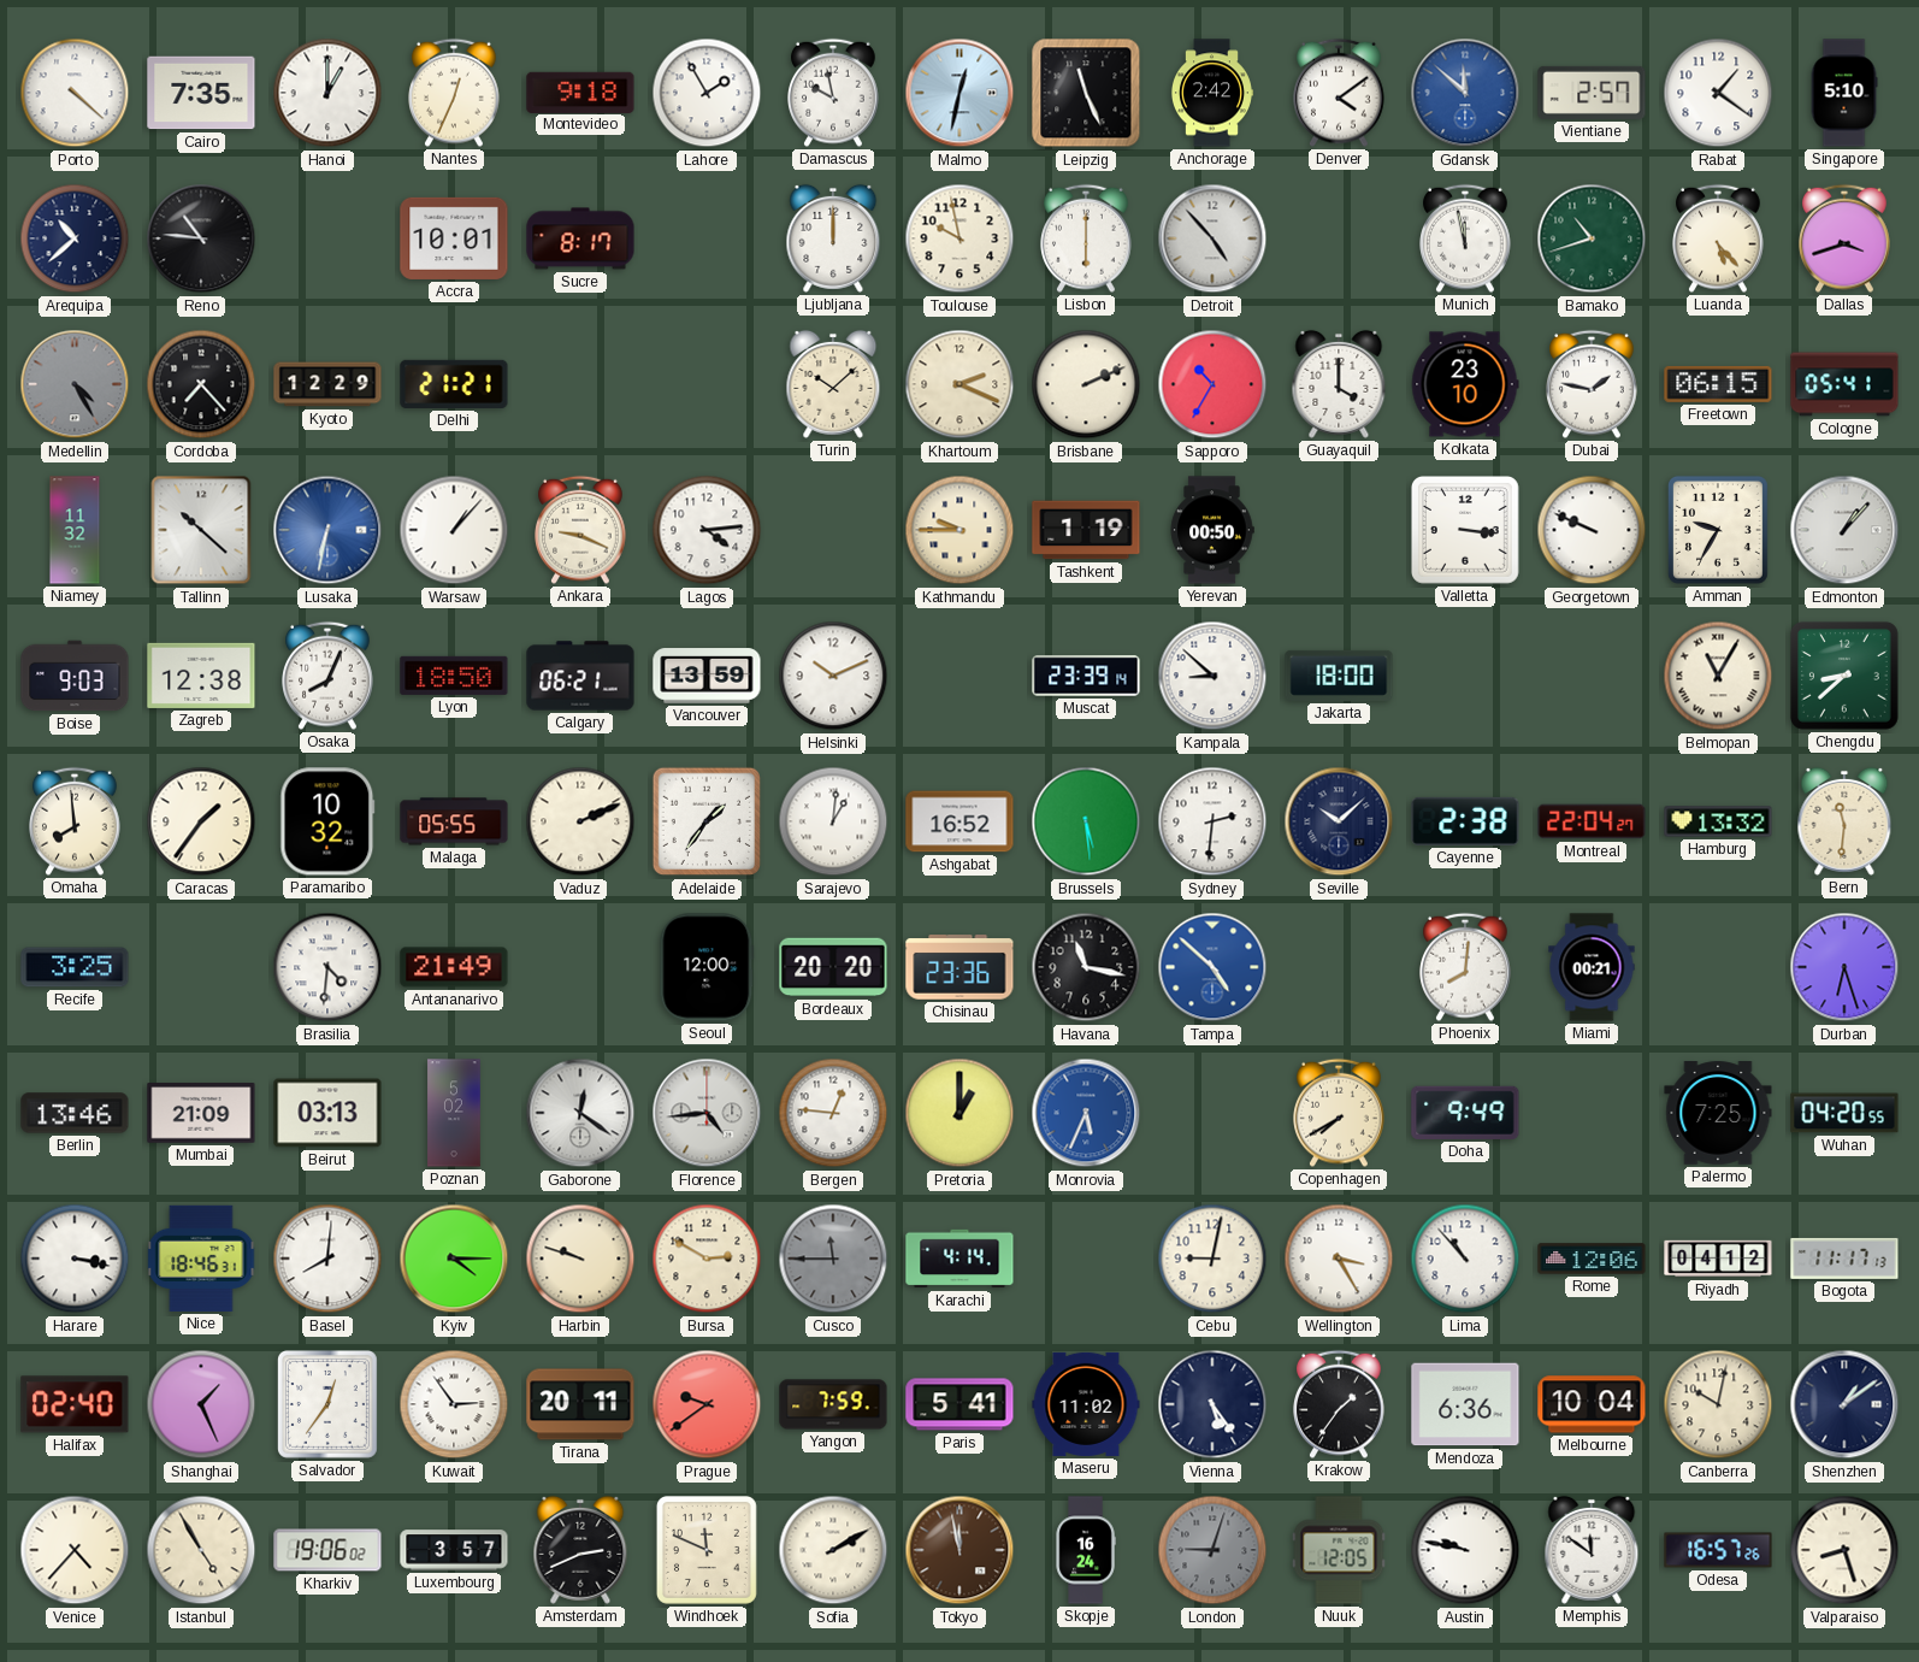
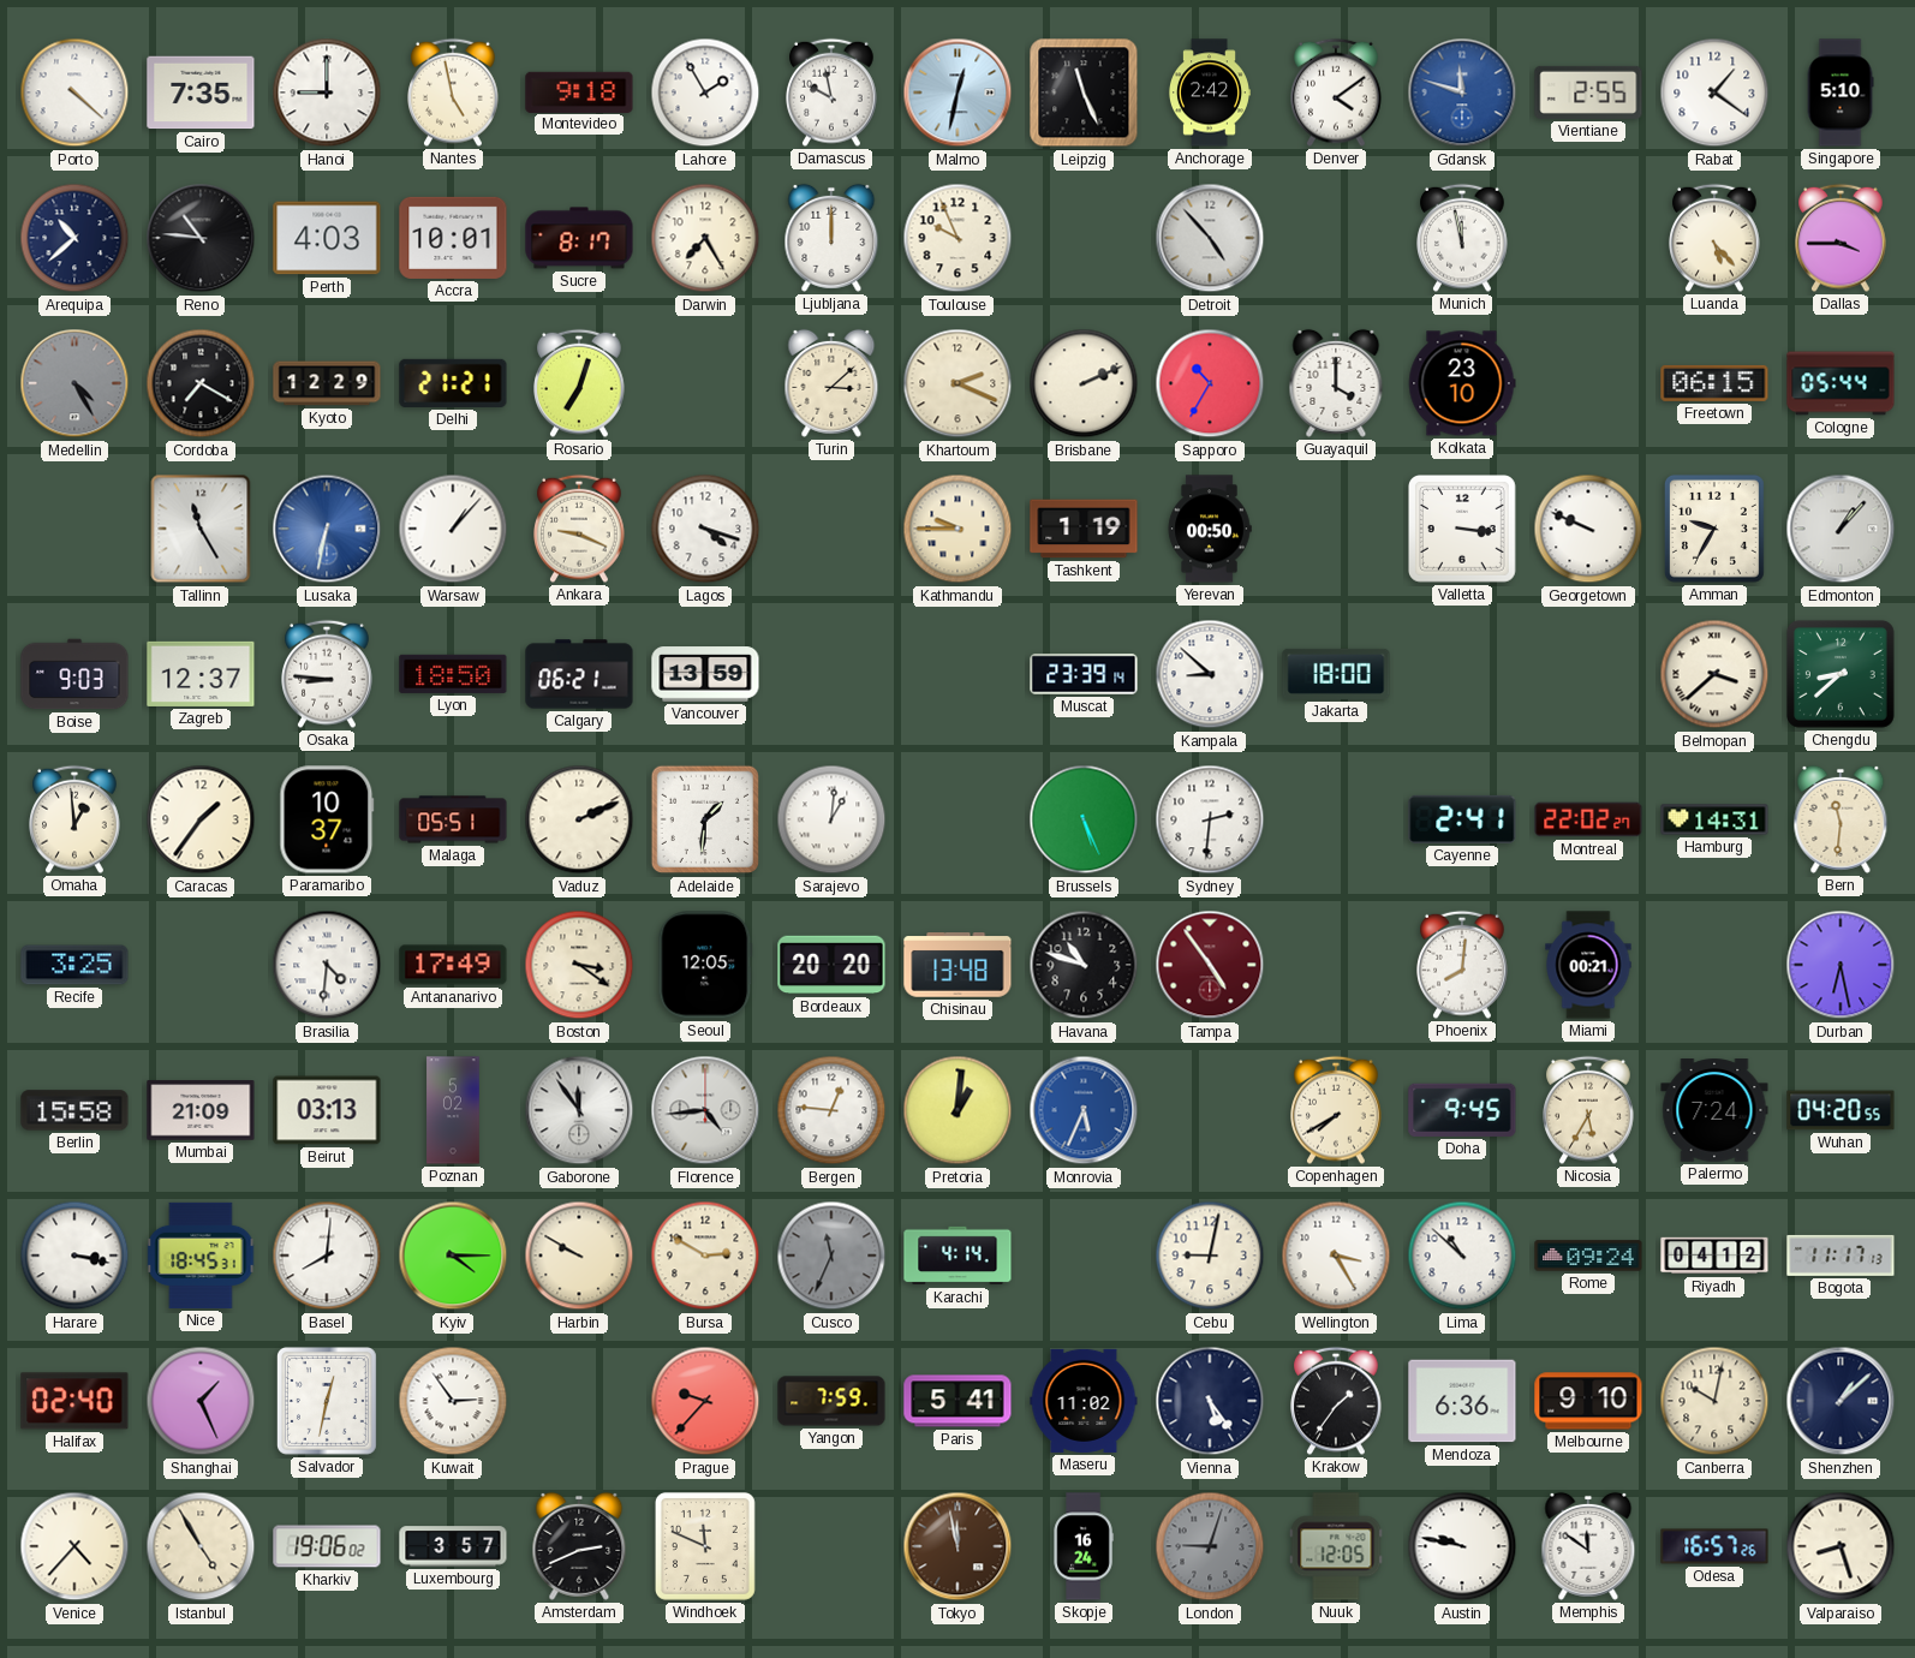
Hanoi: 1:00 -> 9:00
Nantes: 12:34 -> 4:58
Gdansk: 11:52 -> 11:48
Vientiane: 2:57 -> 2:55
Perth: none -> 4:03
Darwin: none -> 7:25
Toulouse: 9:58 -> 9:56
Lisbon: 6:00 -> none
Bamako: 10:42 -> none
Dallas: 3:42 -> 3:45
Cordoba: 7:23 -> 7:20
Rosario: none -> 7:03
Turin: 10:08 -> 3:08
Dubai: 1:47 -> none
Cologne: 05:41 -> 05:44
Niamey: 11:32 -> none
Tallinn: 10:22 -> 11:25
Lagos: 4:14 -> 4:18
Zagreb: 12:38 -> 12:37
Osaka: 8:04 -> 8:46
Helsinki: 10:11 -> none
Belmopan: 11:05 -> 3:38
Omaha: 7:59 -> 12:59
Paramaribo: 10:32 -> 10:37
Malaga: 05:55 -> 05:51
Adelaide: 1:36 -> 1:31
Ashgabat: 16:52 -> none
Brussels: 5:29 -> 5:26
Seville: 10:08 -> none
Cayenne: 2:38 -> 2:41
Montreal: 22:04 -> 22:02
Hamburg: 13:32 -> 14:31
Antananarivo: 21:49 -> 17:49
Boston: none -> 3:21
Seoul: 12:00 -> 12:05
Chisinau: 23:36 -> 13:48
Havana: 11:17 -> 10:48
Tampa: 4:52 -> 4:54
Tampa dial: blue -> burgundy
Durban: 6:27 -> 6:28
Berlin: 13:46 -> 15:58
Gaborone: 12:21 -> 11:54
Pretoria: 1:00 -> 1:01
Doha: 9:49 -> 9:45
Nicosia: none -> 5:35
Palermo: 7:25 -> 7:24
Nice: 18:46 -> 18:45
Harbin: 9:48 -> 9:50
Cusco: 11:45 -> 11:34
Lima: 10:53 -> 10:52
Rome: 12:06 -> 09:24
Salvador: 12:36 -> 12:32
Tirana: 20:11 -> none
Prague: 9:39 -> 9:37
Melbourne: 10:04 -> 9:10
Shenzhen: 1:09 -> 1:08
Sofia: 2:10 -> none
